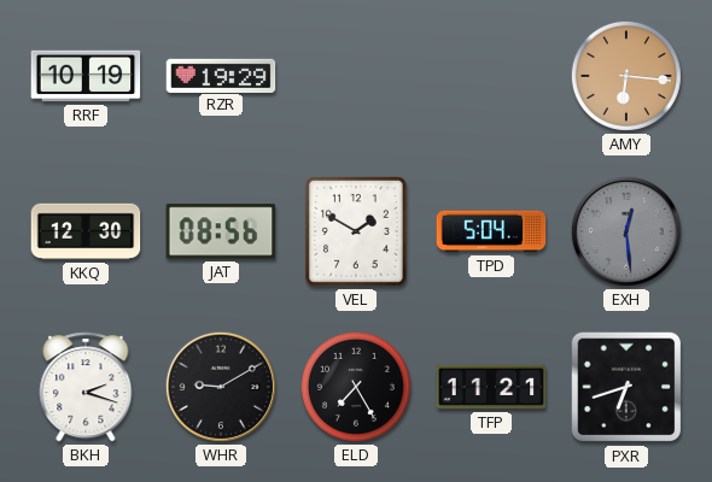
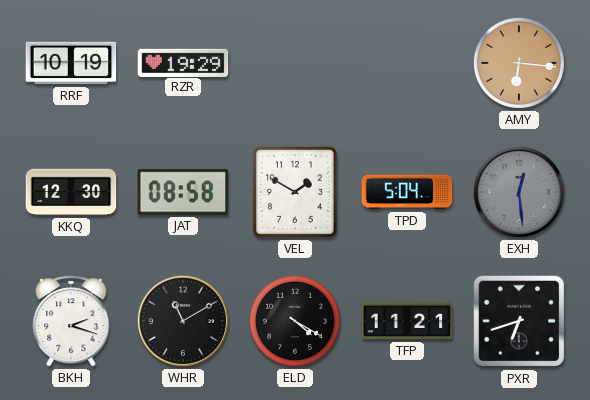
JAT: 08:56 -> 08:58
WHR: 9:10 -> 11:10
ELD: 7:25 -> 4:20
